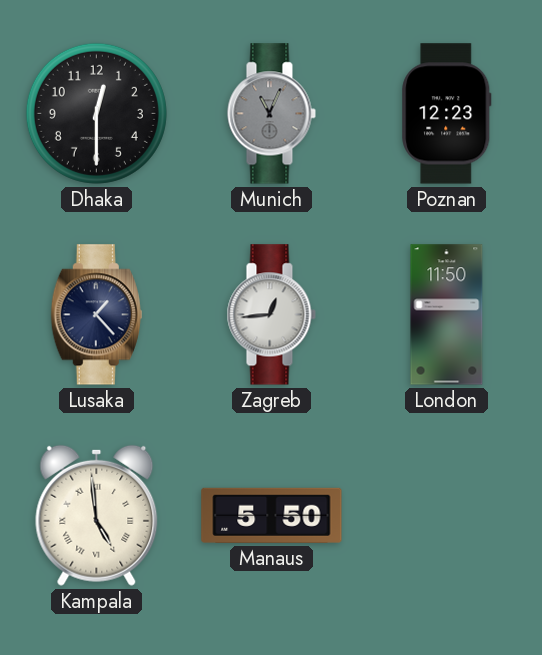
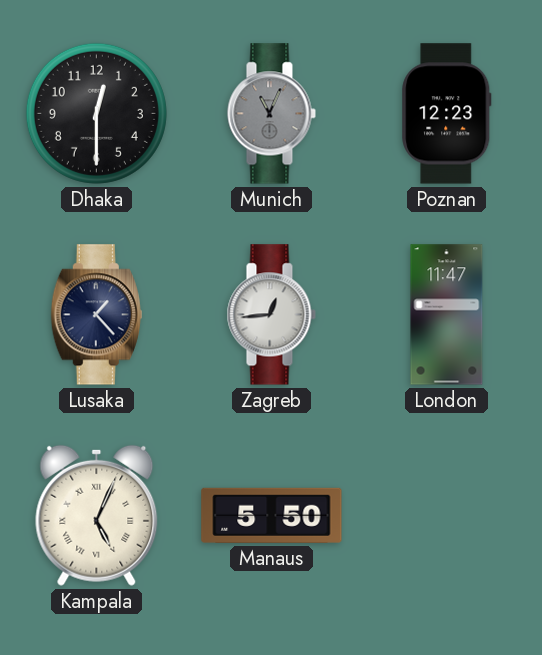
London: 11:50 -> 11:47
Kampala: 4:59 -> 5:04
